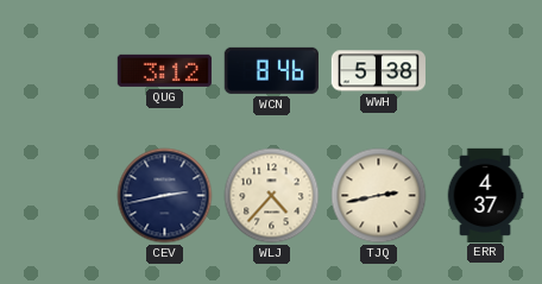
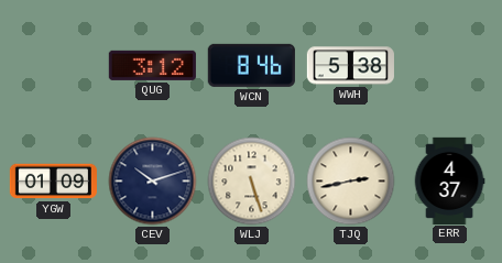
YGW: none -> 01:09
CEV: 2:43 -> 10:12
WLJ: 4:37 -> 5:27
